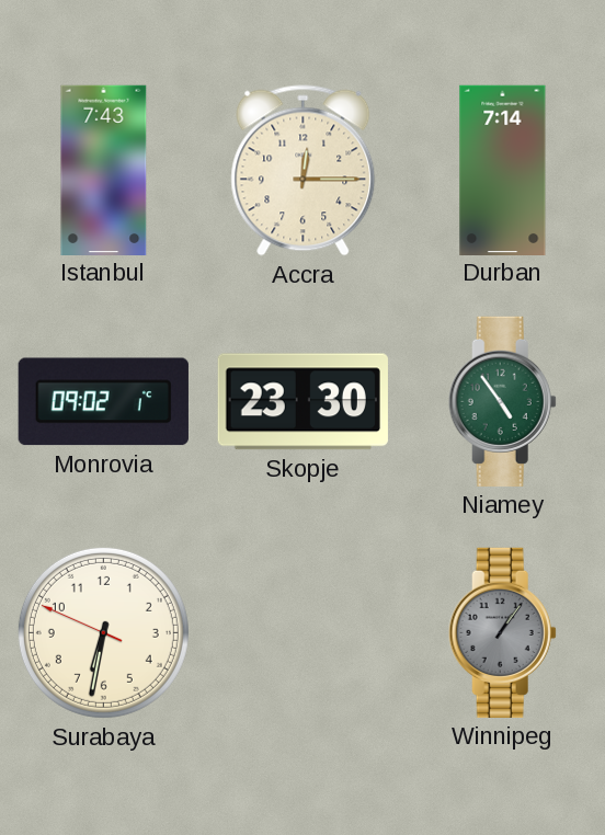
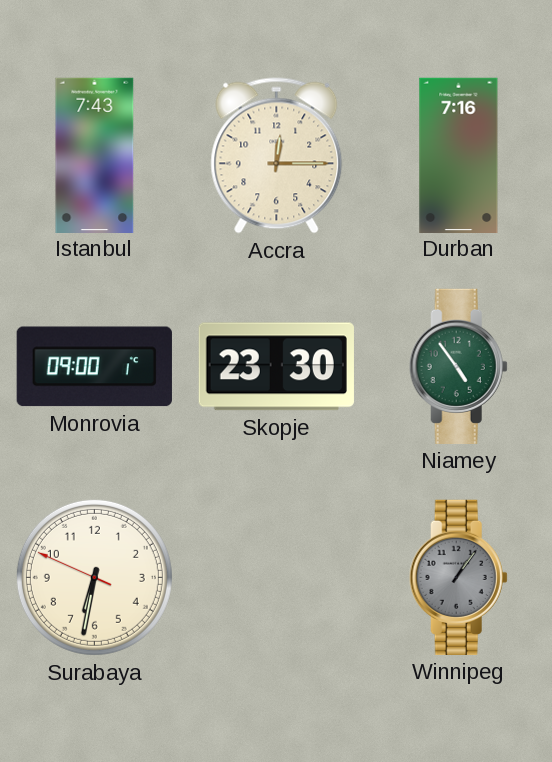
Durban: 7:14 -> 7:16
Monrovia: 09:02 -> 09:00
